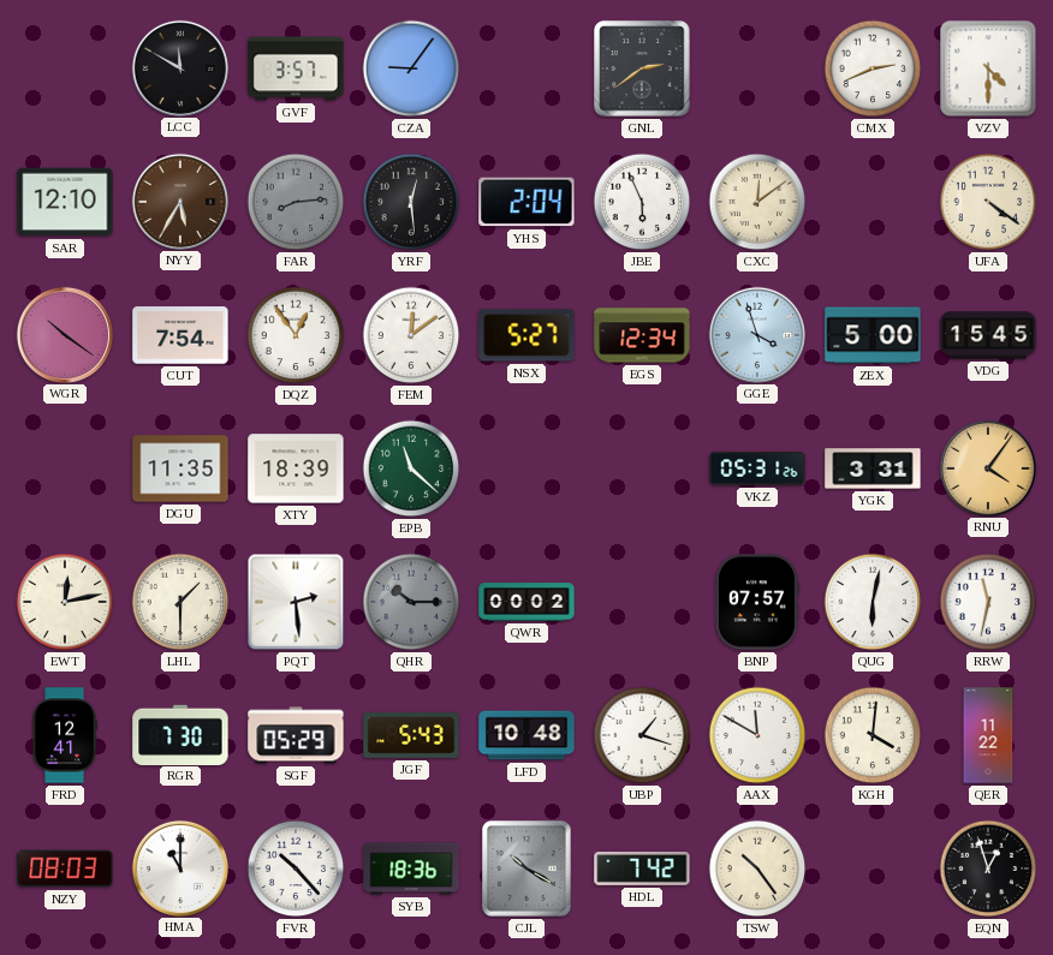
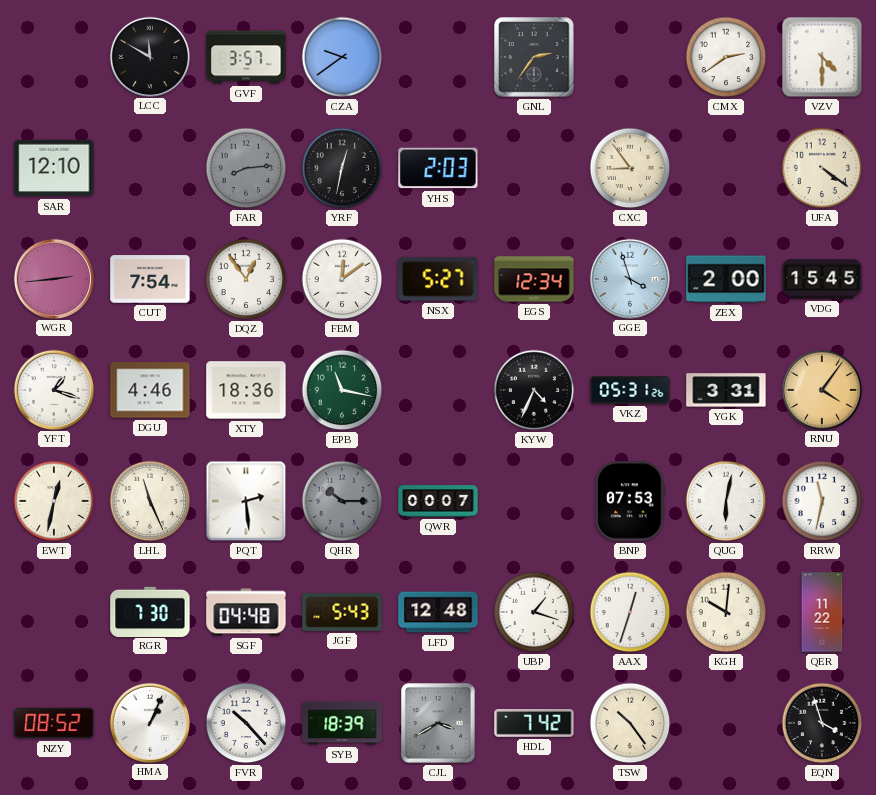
CZA: 9:06 -> 9:39
GNL: 2:39 -> 2:36
CMX: 2:41 -> 2:39
NYY: 5:35 -> none
YRF: 12:29 -> 12:32
YHS: 2:04 -> 2:03
JBE: 5:56 -> none
CXC: 12:09 -> 8:54
WGR: 10:21 -> 2:44
ZEX: 5:00 -> 2:00
YFT: none -> 1:18
DGU: 11:35 -> 4:46
XTY: 18:39 -> 18:36
EPB: 11:22 -> 11:17
KYW: none -> 4:34
EWT: 12:13 -> 12:32
LHL: 1:30 -> 11:26
QWR: 00:02 -> 00:07
BNP: 07:57 -> 07:53
FRD: 12:41 -> none
SGF: 05:29 -> 04:48
LFD: 10:48 -> 12:48
AAX: 11:50 -> 12:33
KGH: 4:01 -> 10:01
NZY: 08:03 -> 08:52
HMA: 11:00 -> 1:04
SYB: 18:36 -> 18:39
CJL: 10:20 -> 3:40
EQN: 12:57 -> 3:57
